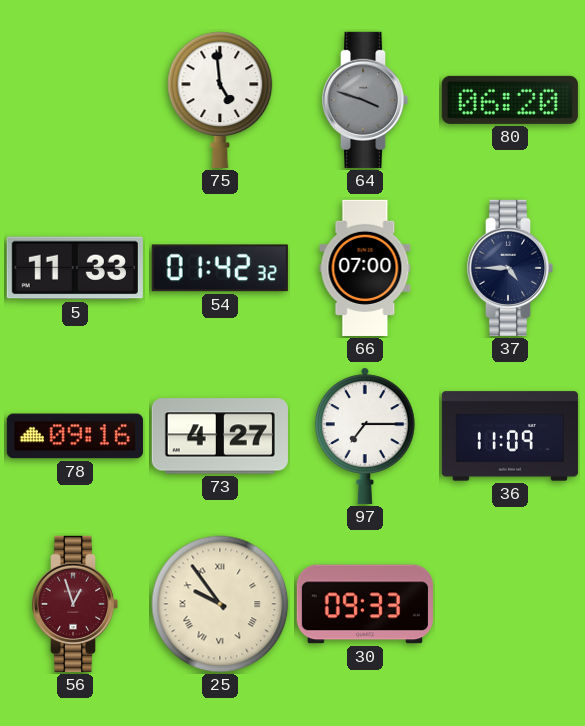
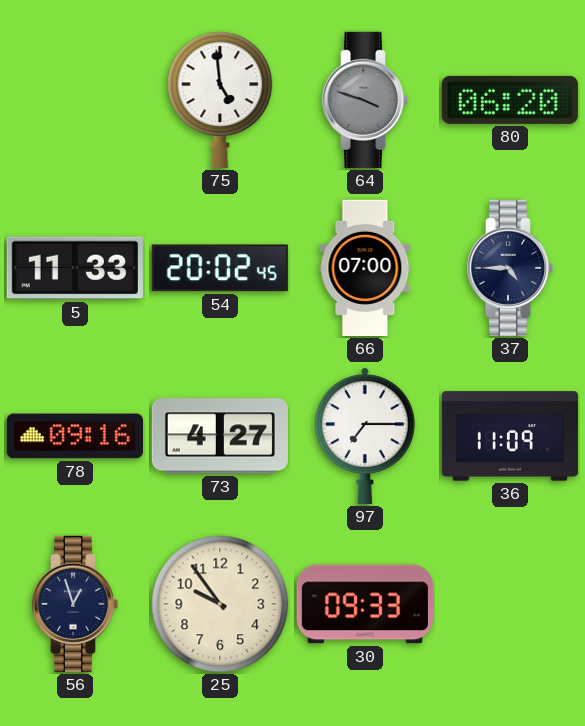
54: 01:42 -> 20:02
56 dial: burgundy -> navy
25 numerals: Roman -> Arabic
